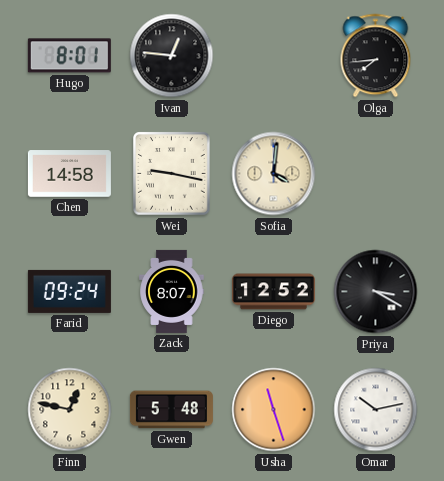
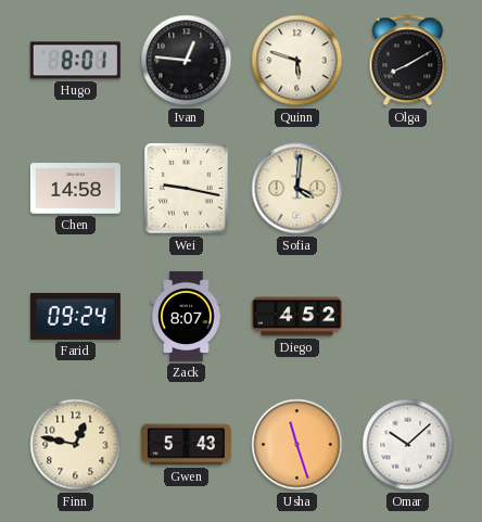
Quinn: none -> 5:48
Olga: 7:44 -> 8:10
Diego: 12:52 -> 4:52
Priya: 3:20 -> none
Gwen: 5:48 -> 5:43
Omar: 10:13 -> 10:08
